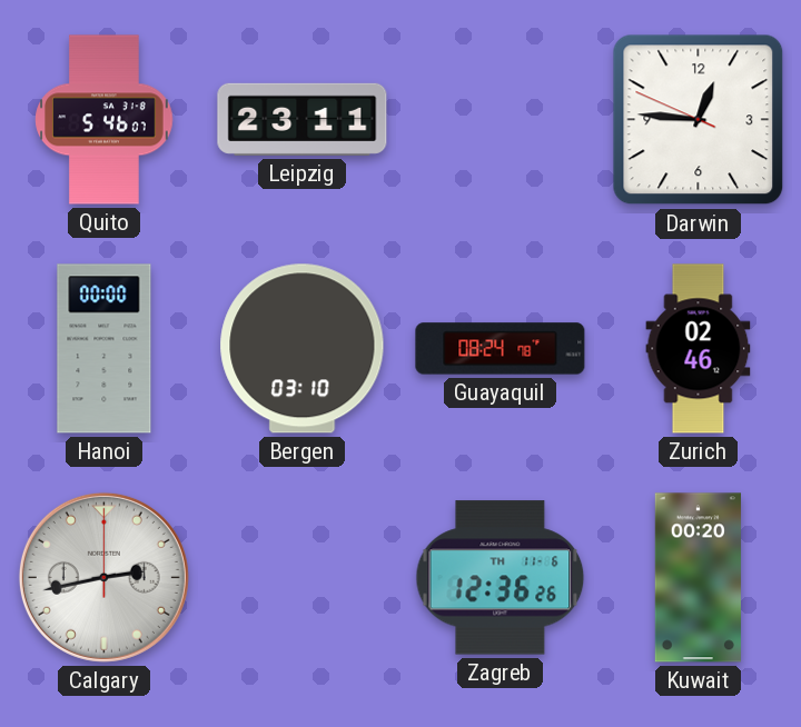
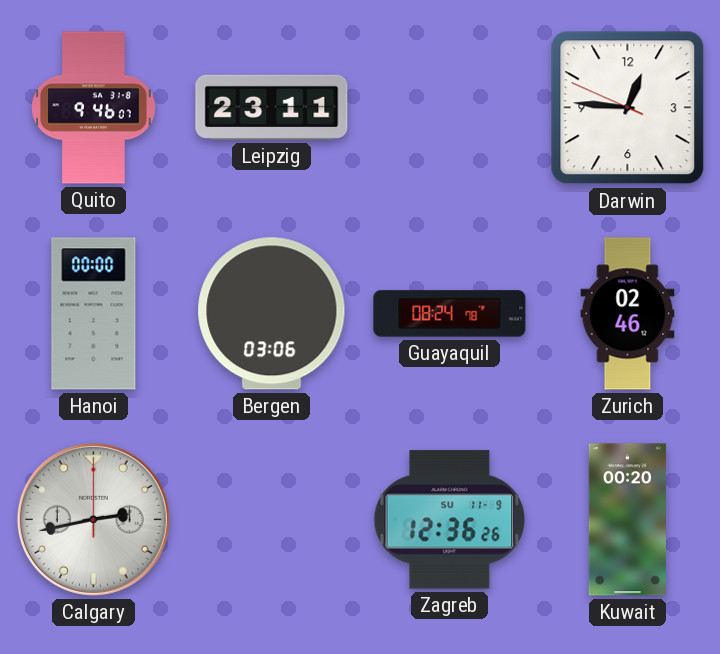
Quito: 5:46 -> 9:46
Bergen: 03:10 -> 03:06
Zagreb date: TH 11-6 -> SU 11-9
